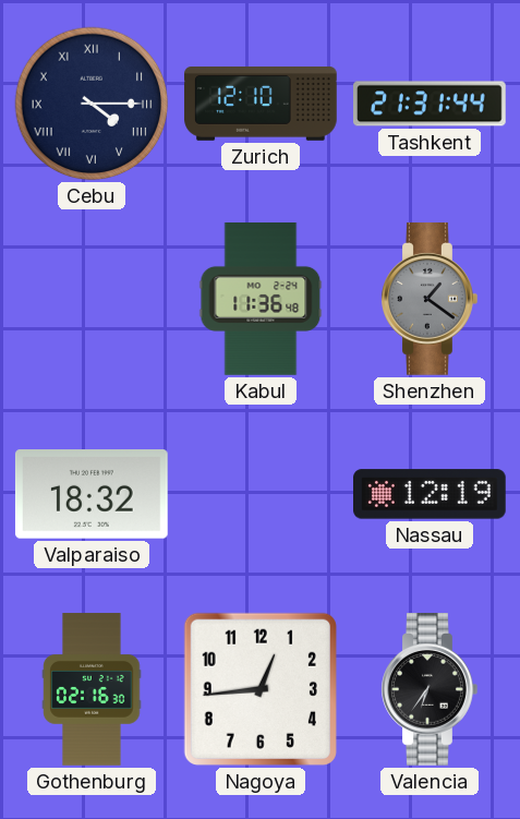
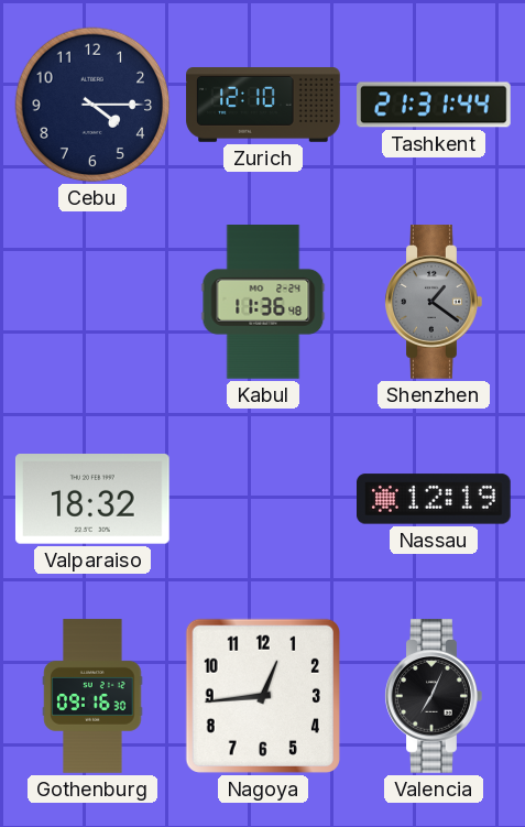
Cebu numerals: Roman -> Arabic
Gothenburg: 02:16 -> 09:16
Valencia: 6:36 -> 7:04
